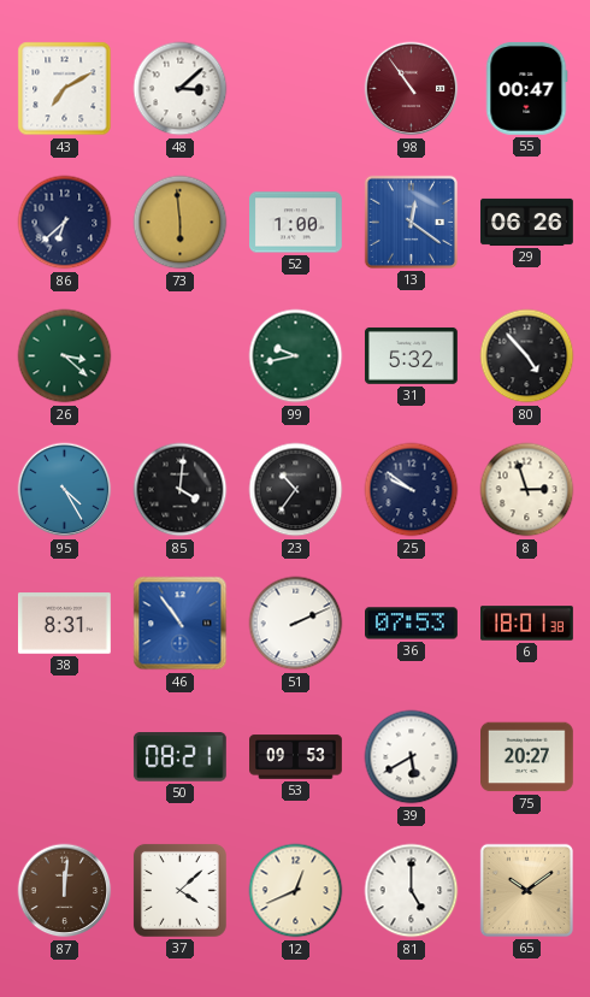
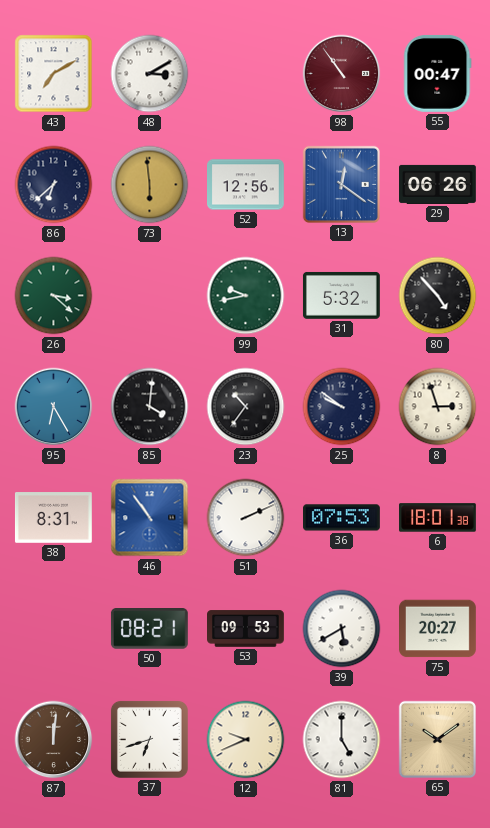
48: 3:08 -> 3:10
52: 1:00 -> 12:56
95: 4:25 -> 6:25
37: 4:08 -> 6:42
12: 12:41 -> 9:41
